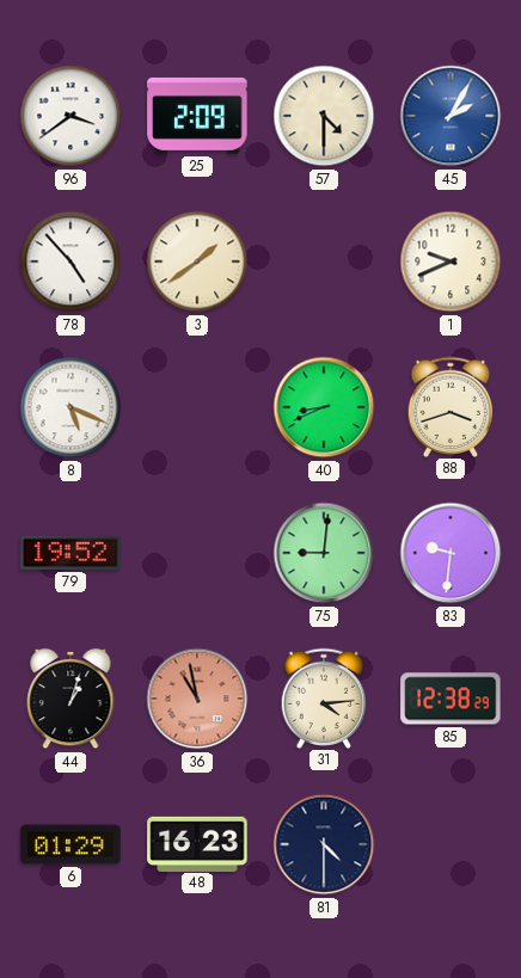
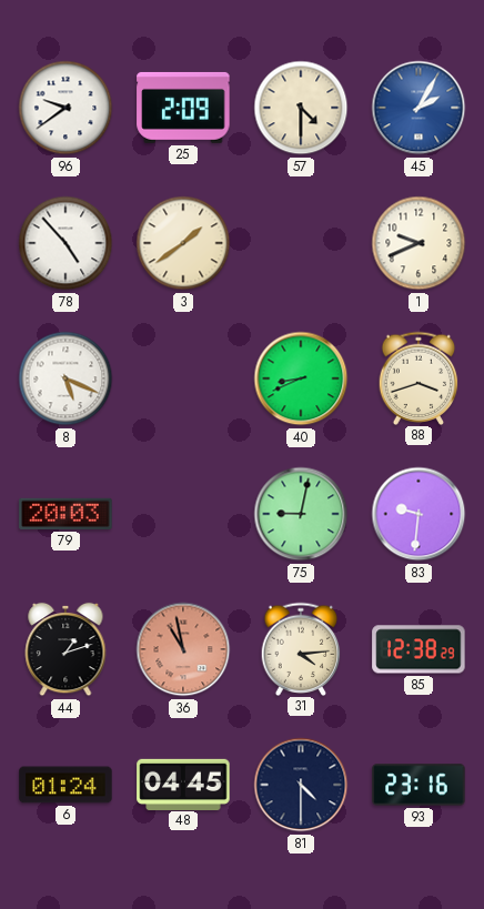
96: 3:39 -> 9:39
79: 19:52 -> 20:03
75: 9:01 -> 9:02
44: 1:03 -> 1:12
6: 01:29 -> 01:24
48: 16:23 -> 04:45
93: none -> 23:16
